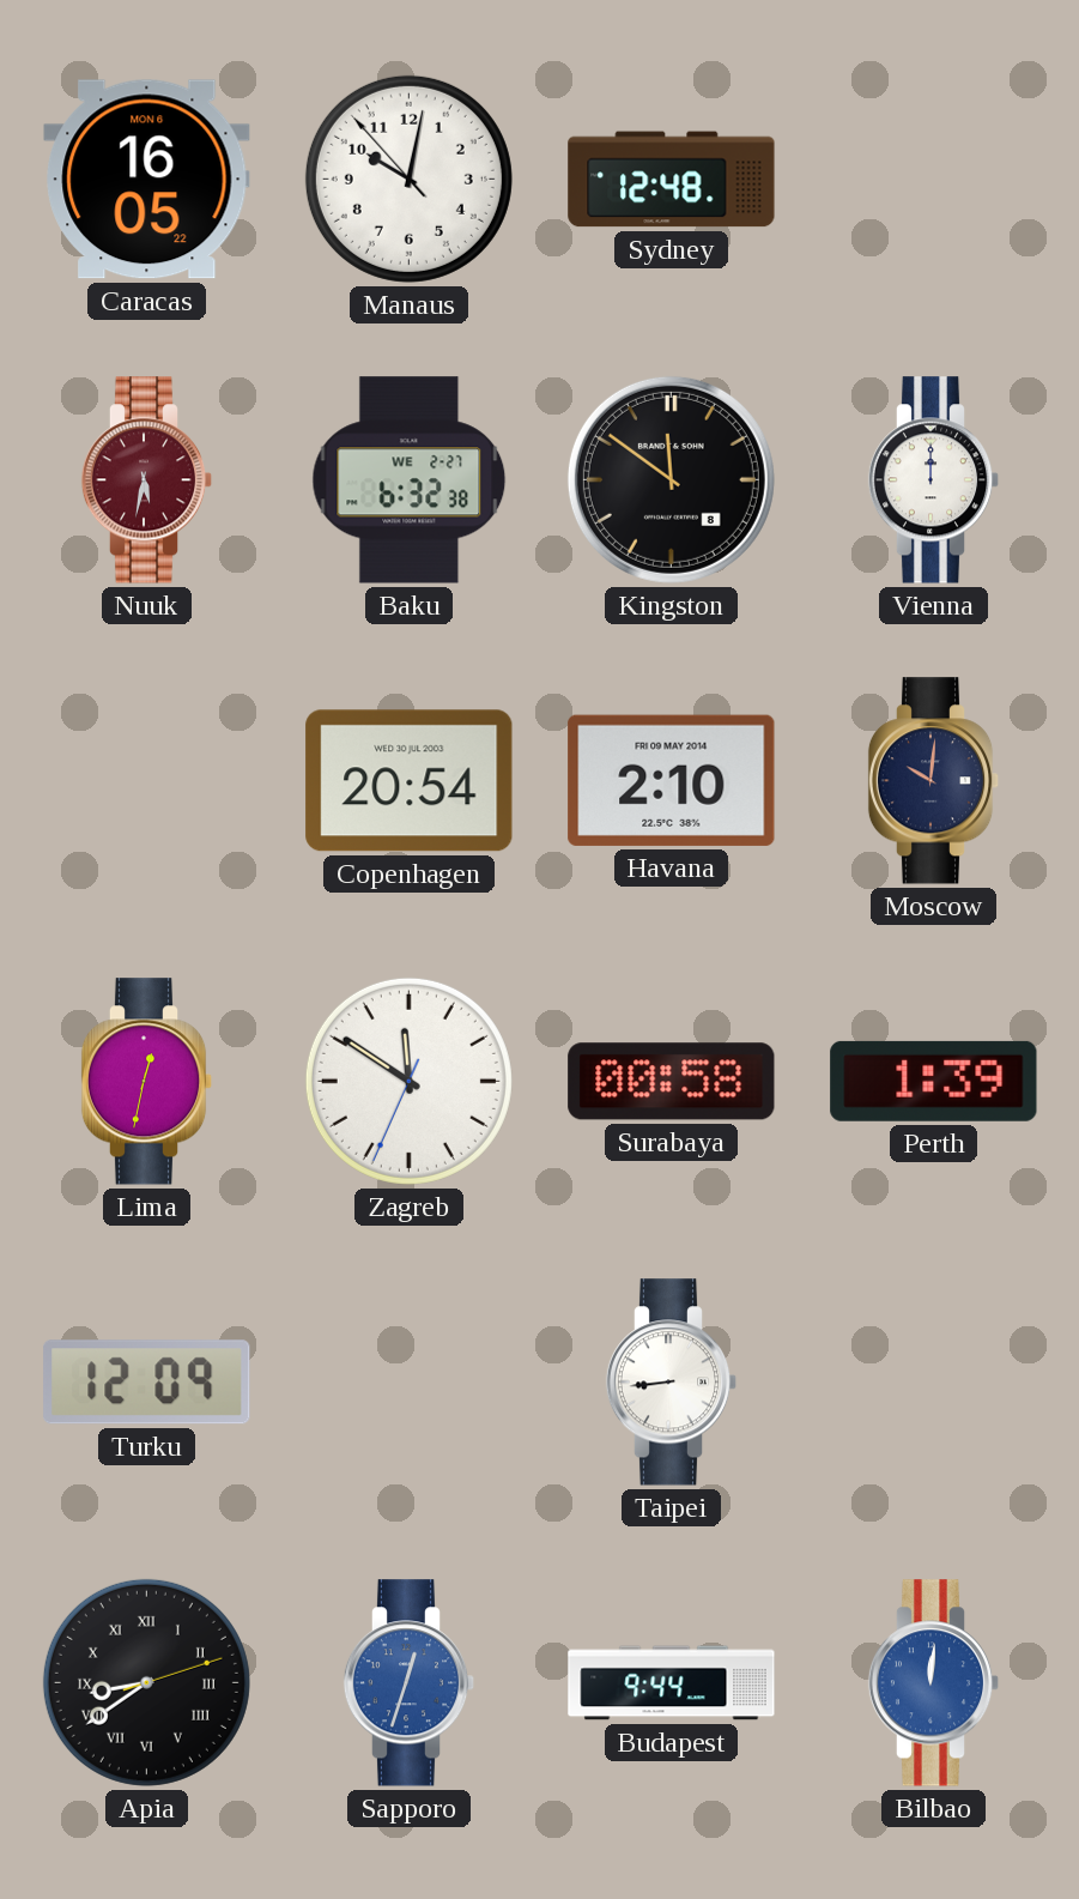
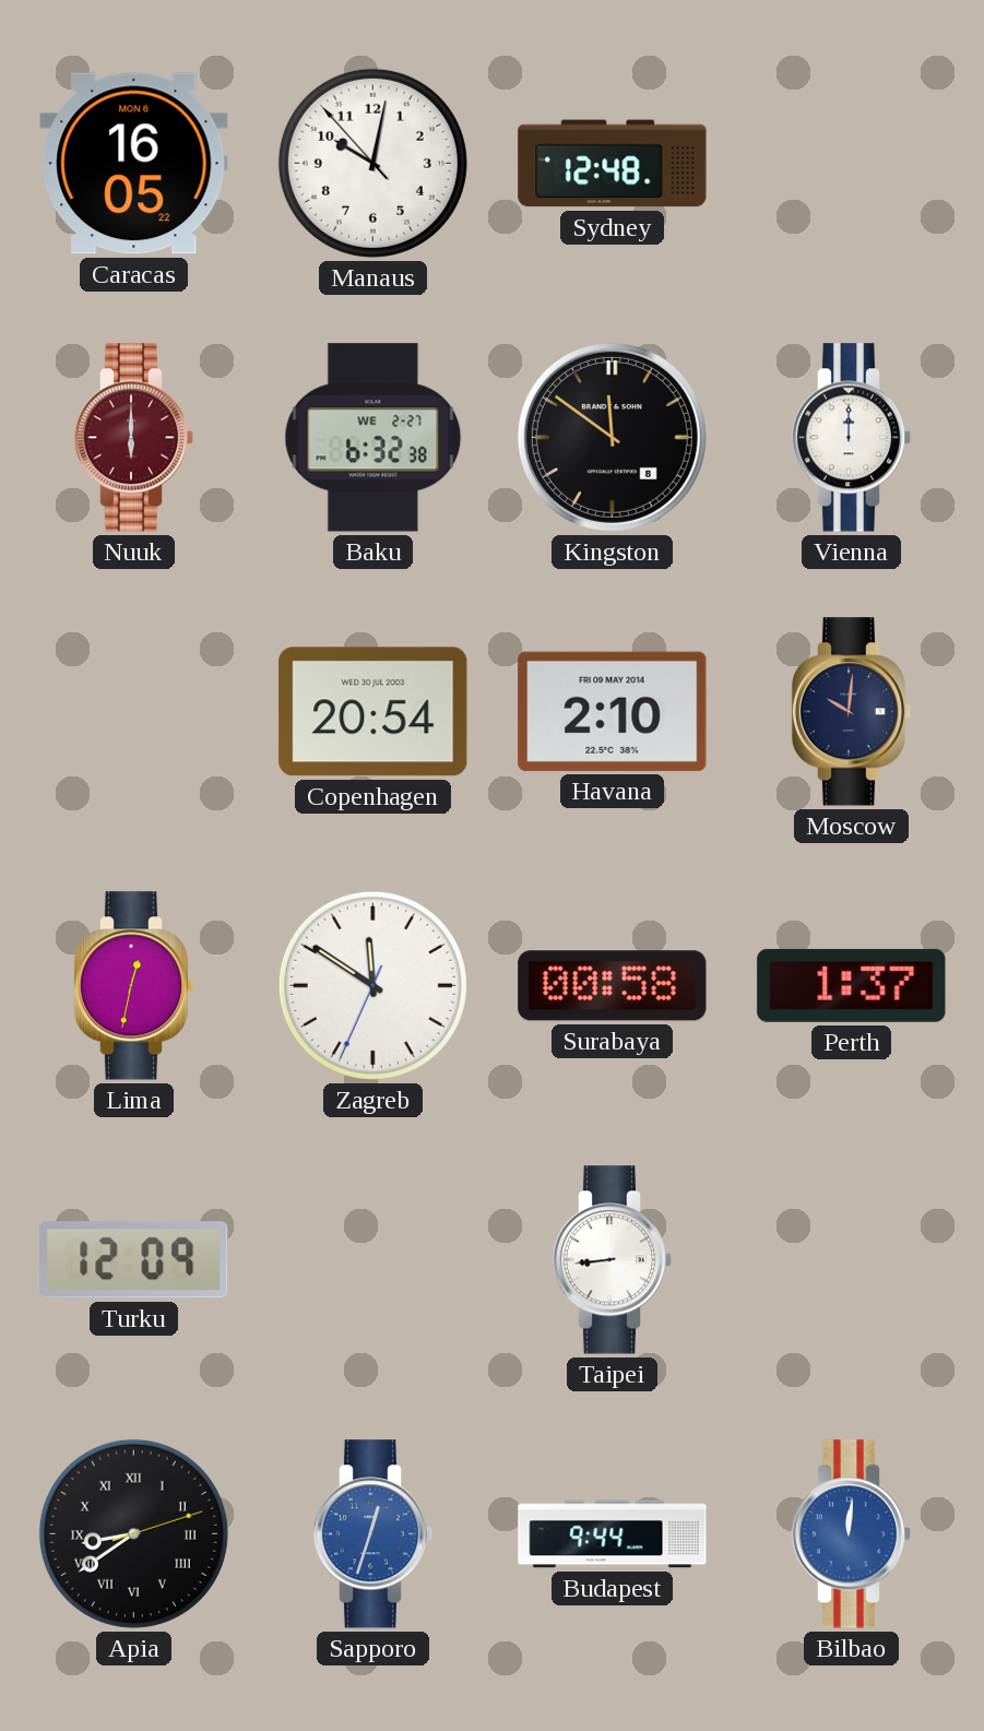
Nuuk: 5:32 -> 6:00
Perth: 1:39 -> 1:37
